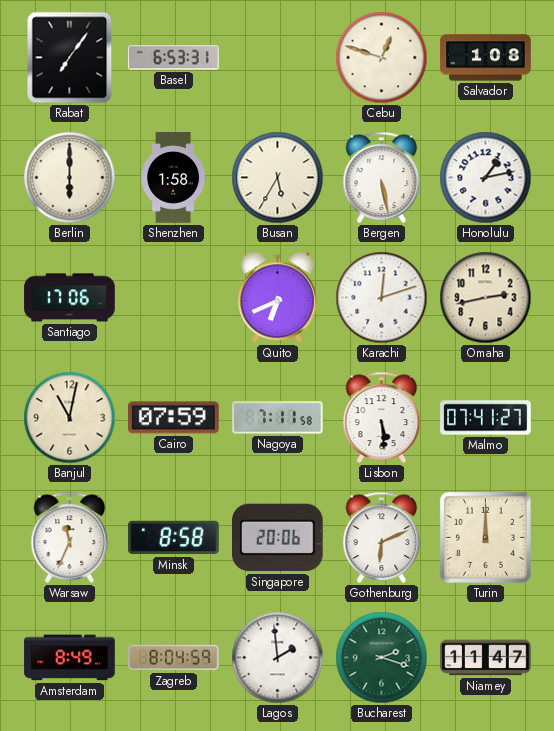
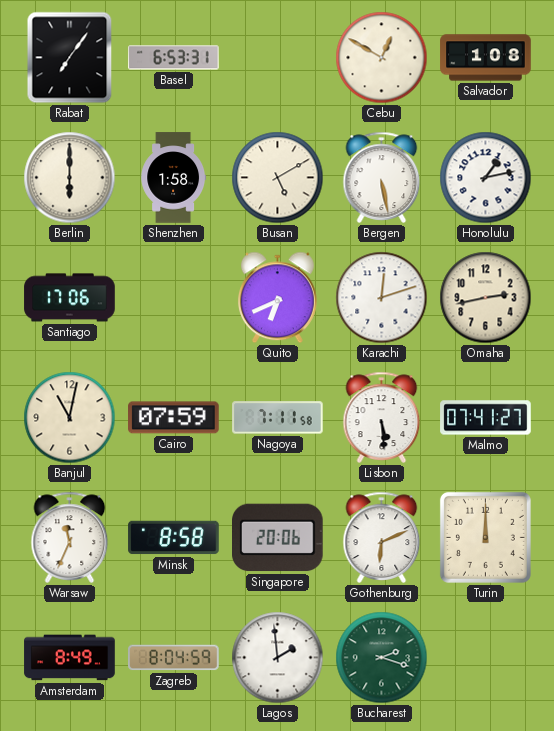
Cebu: 12:48 -> 12:50
Busan: 5:35 -> 5:10
Niamey: 11:47 -> none
